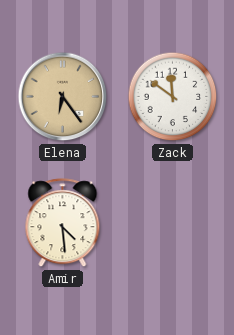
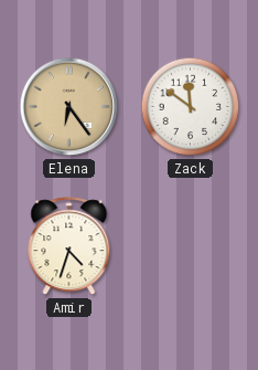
Amir: 4:29 -> 4:33
